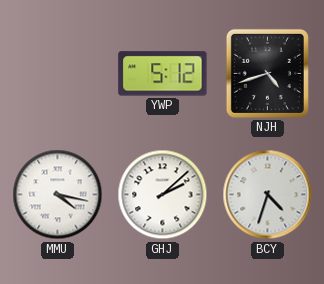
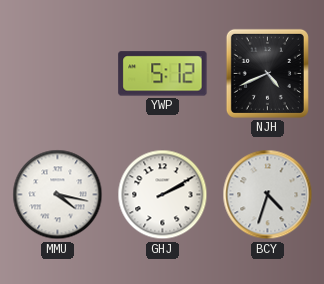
NJH: 4:42 -> 4:41
GHJ: 2:08 -> 2:10
